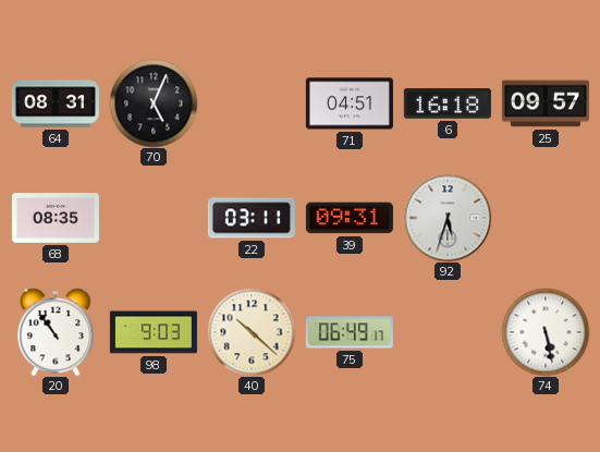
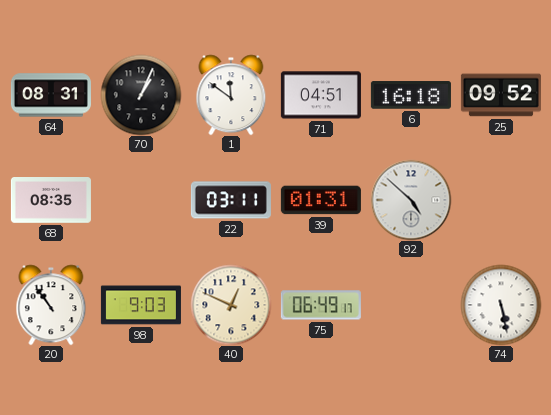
70: 5:04 -> 1:04
1: none -> 11:51
25: 09:57 -> 09:52
39: 09:31 -> 01:31
92: 5:33 -> 4:52
40: 10:22 -> 12:49
